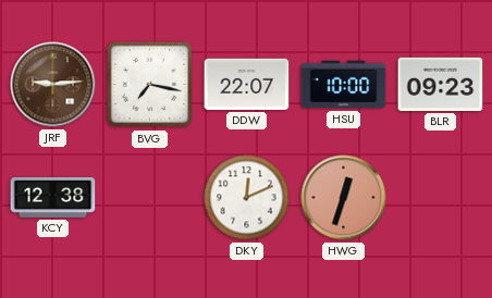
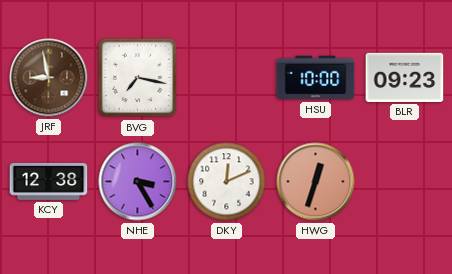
JRF: 9:14 -> 8:58
DDW: 22:07 -> none
NHE: none -> 3:25
